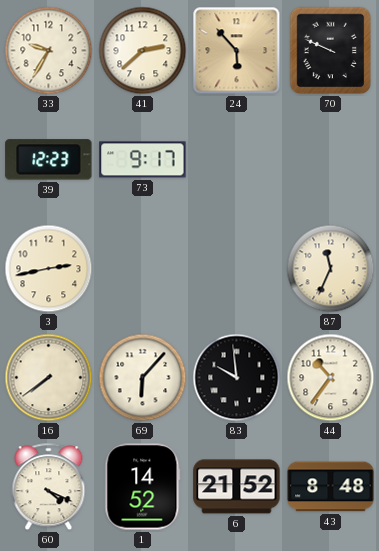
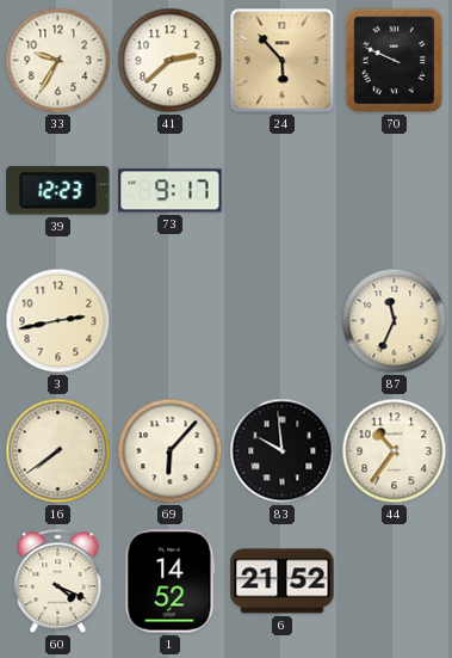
43: 8:48 -> none
